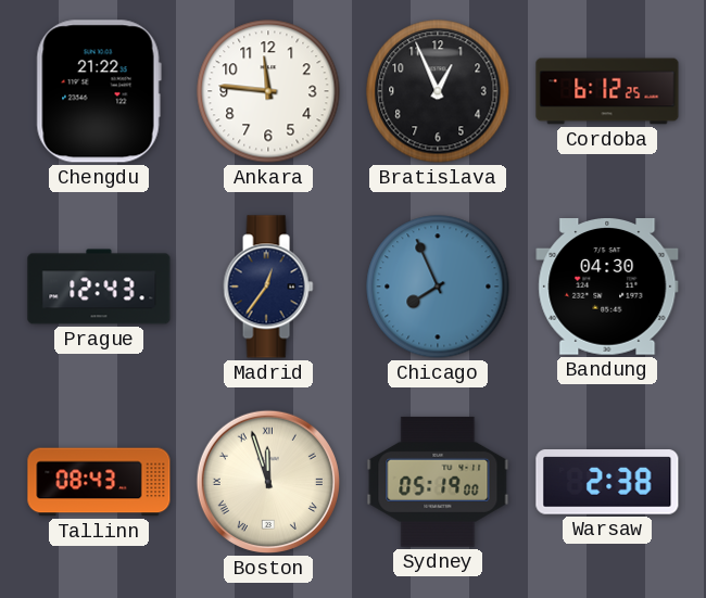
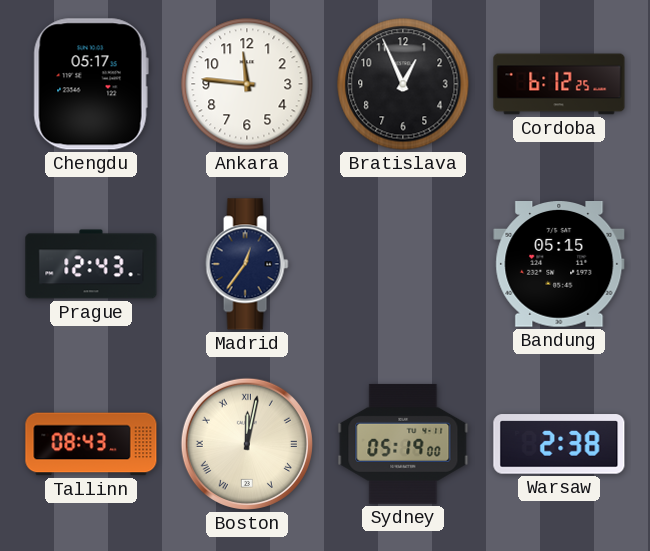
Chengdu: 21:22 -> 05:17
Chicago: 7:56 -> none
Bandung: 04:30 -> 05:15
Boston: 11:57 -> 12:02
